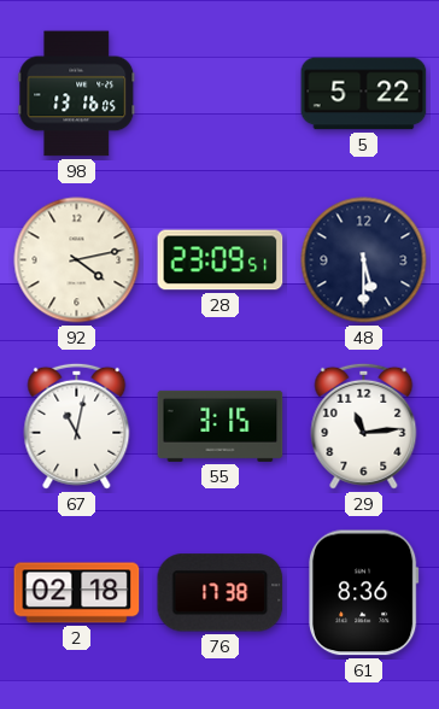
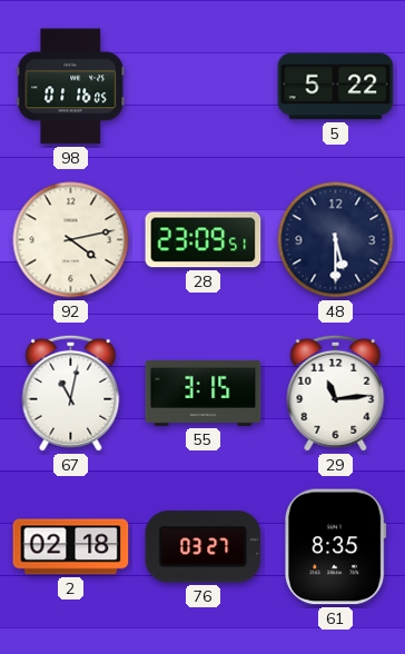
98: 13:16 -> 01:16
76: 17:38 -> 03:27
61: 8:36 -> 8:35
